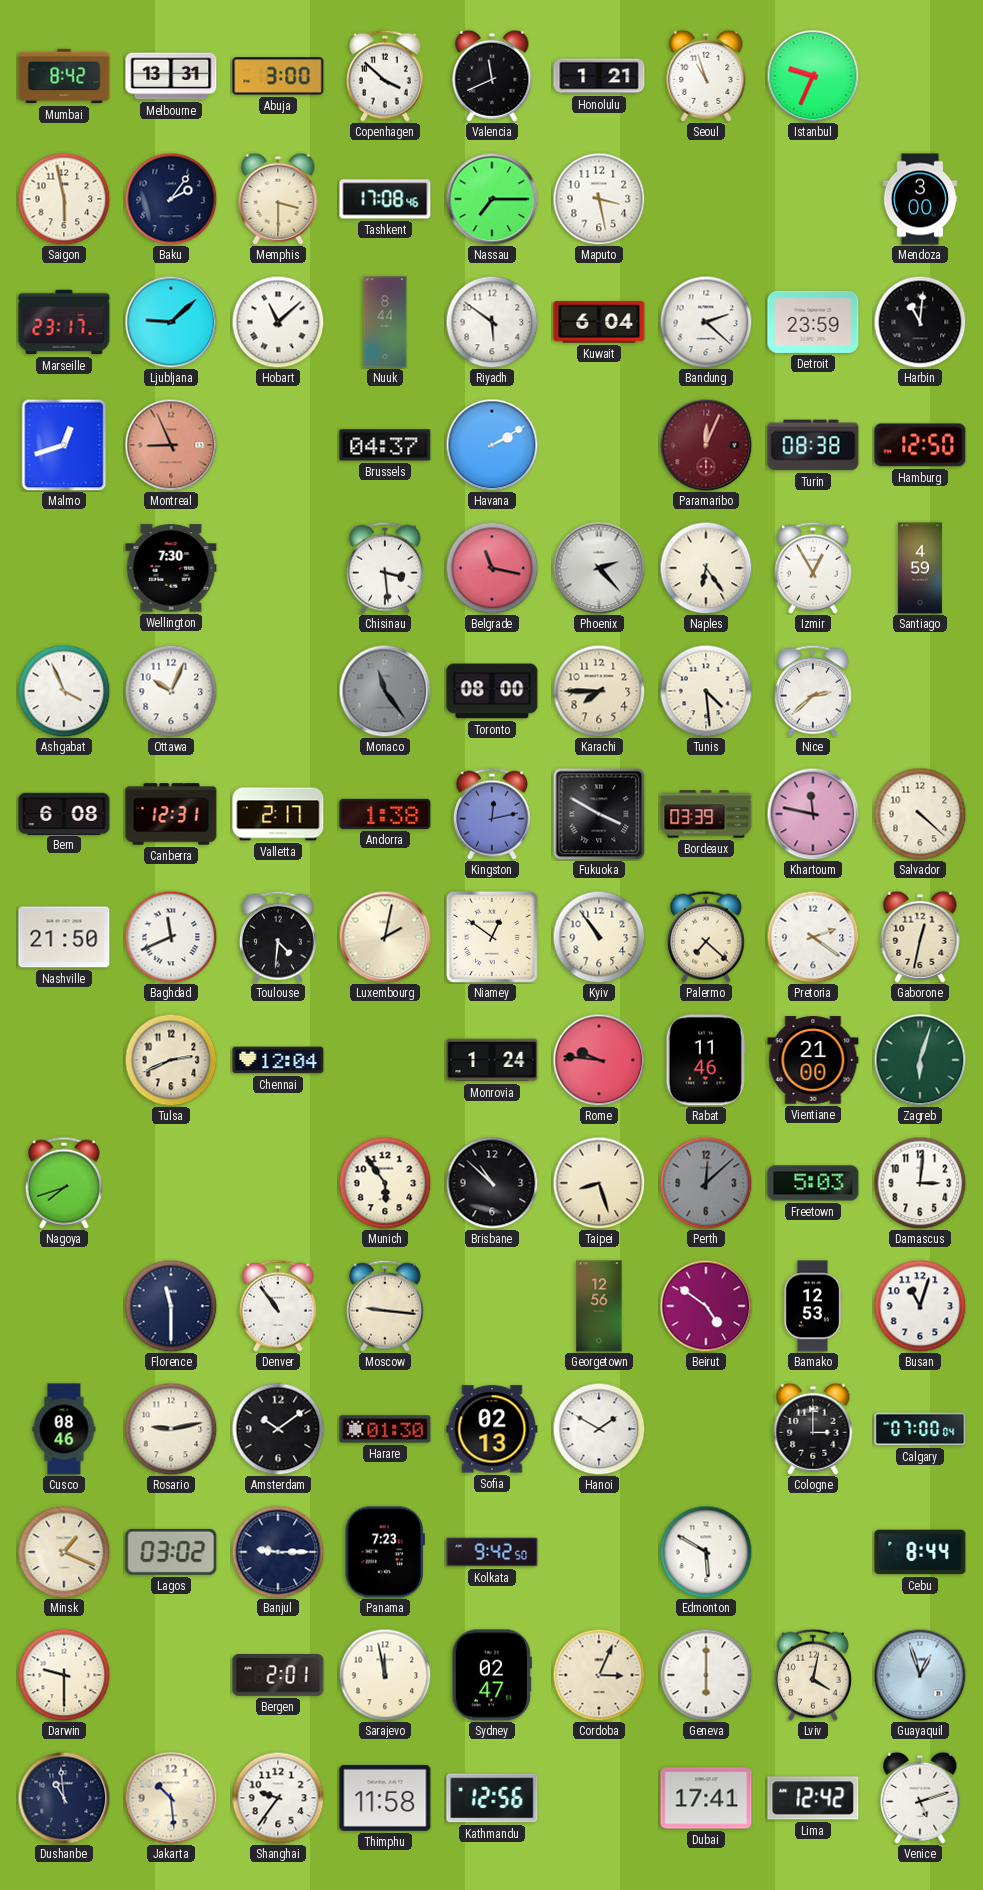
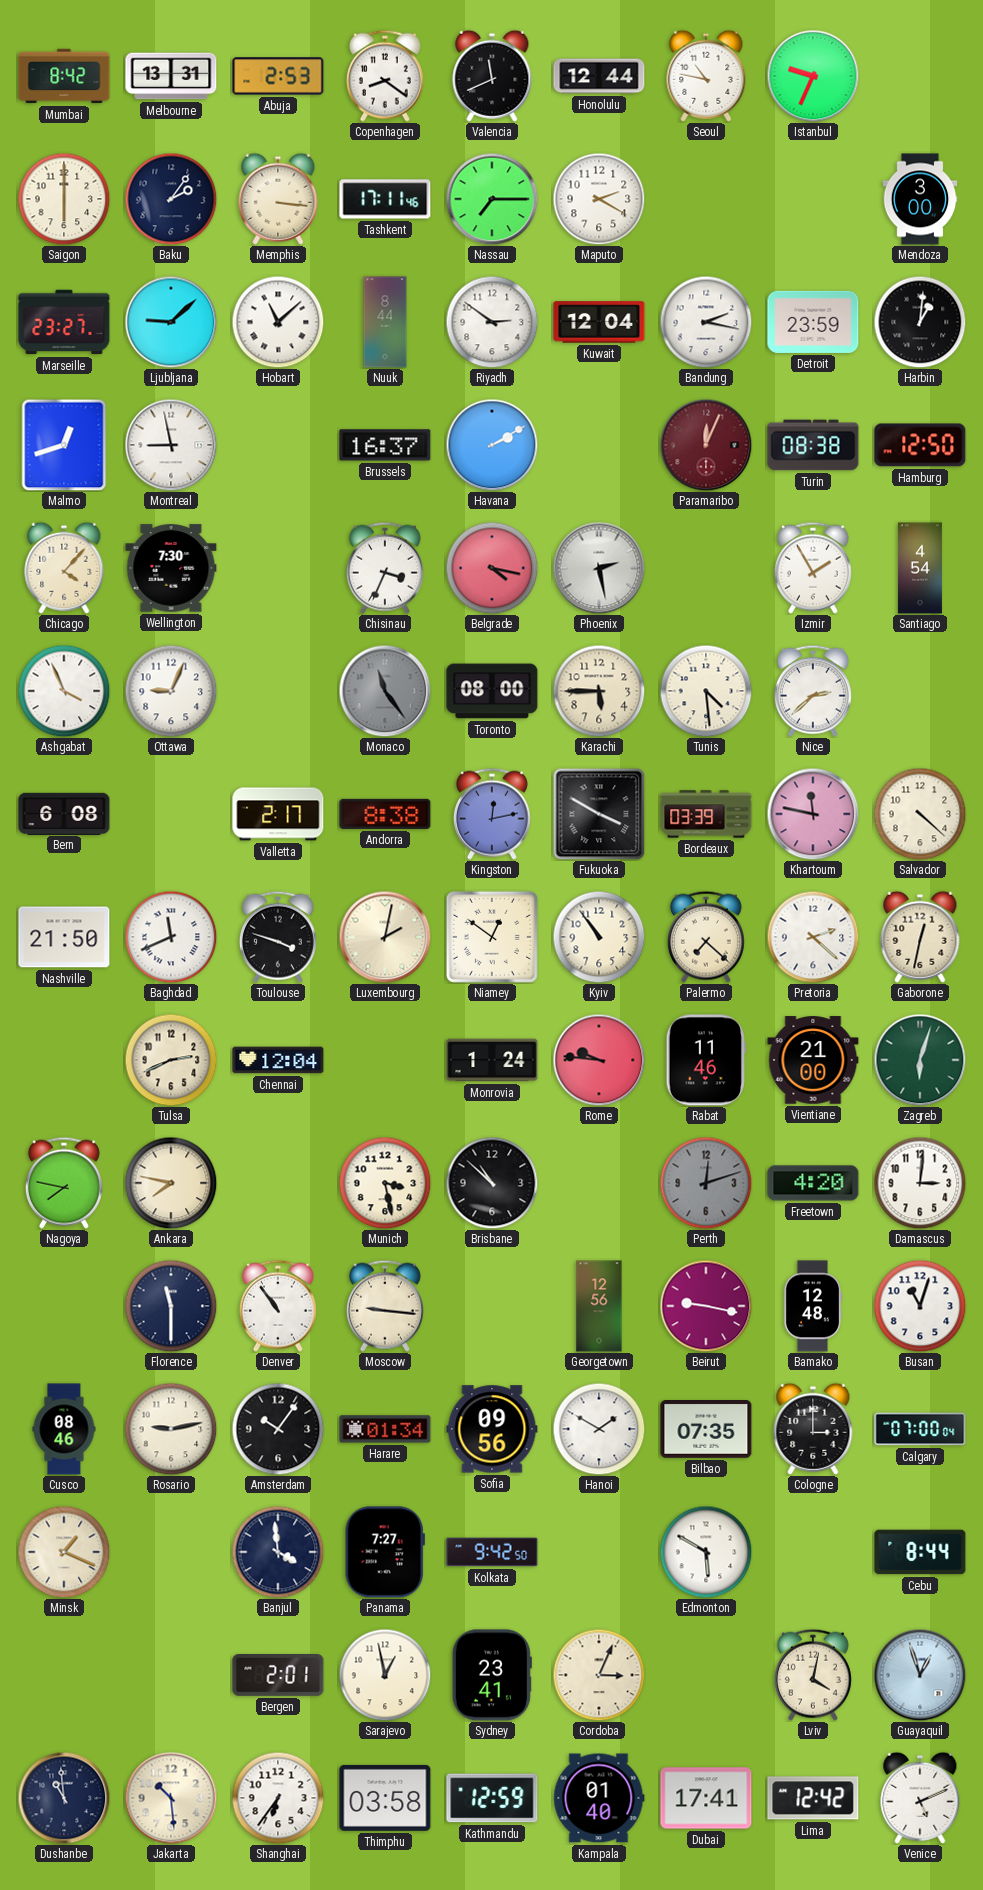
Abuja: 3:00 -> 2:53
Copenhagen: 3:52 -> 8:21
Honolulu: 1:21 -> 12:44
Seoul: 10:57 -> 10:47
Saigon: 5:58 -> 6:00
Memphis: 3:30 -> 3:16
Tashkent: 17:08 -> 17:11
Maputo: 3:28 -> 2:20
Marseille: 23:17 -> 23:27
Riyadh: 5:51 -> 2:51
Kuwait: 6:04 -> 12:04
Bandung: 2:22 -> 2:17
Harbin: 11:01 -> 1:01
Montreal: 8:56 -> 8:58
Montreal dial: salmon -> white
Brussels: 04:37 -> 16:37
Chicago: none -> 4:07
Chisinau: 3:29 -> 3:34
Belgrade: 11:17 -> 4:17
Phoenix: 2:23 -> 2:28
Naples: 6:24 -> none
Izmir: 12:55 -> 1:55
Santiago: 4:59 -> 4:54
Ottawa: 10:04 -> 9:04
Karachi: 7:45 -> 5:45
Canberra: 12:31 -> none
Andorra: 1:38 -> 8:38
Toulouse: 4:31 -> 3:48
Pretoria: 2:21 -> 2:22
Nagoya: 7:42 -> 7:47
Ankara: none -> 7:47
Munich: 5:54 -> 3:28
Taipei: 8:27 -> none
Perth: 12:08 -> 12:12
Freetown: 5:03 -> 4:20
Beirut: 4:51 -> 9:17
Bamako: 12:53 -> 12:48
Amsterdam: 10:09 -> 10:06
Harare: 01:30 -> 01:34
Sofia: 02:13 -> 09:56
Bilbao: none -> 07:35
Lagos: 03:02 -> none
Banjul: 9:15 -> 3:59
Panama: 7:23 -> 7:27
Darwin: 9:30 -> none
Sarajevo: 11:58 -> 12:58
Sydney: 02:47 -> 23:41
Geneva: 6:00 -> none
Shanghai: 9:36 -> 6:36
Thimphu: 11:58 -> 03:58
Kathmandu: 12:56 -> 12:59
Kampala: none -> 01:40
Venice: 5:12 -> 5:11
